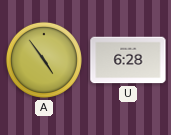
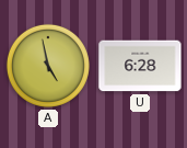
A: 4:54 -> 4:58
